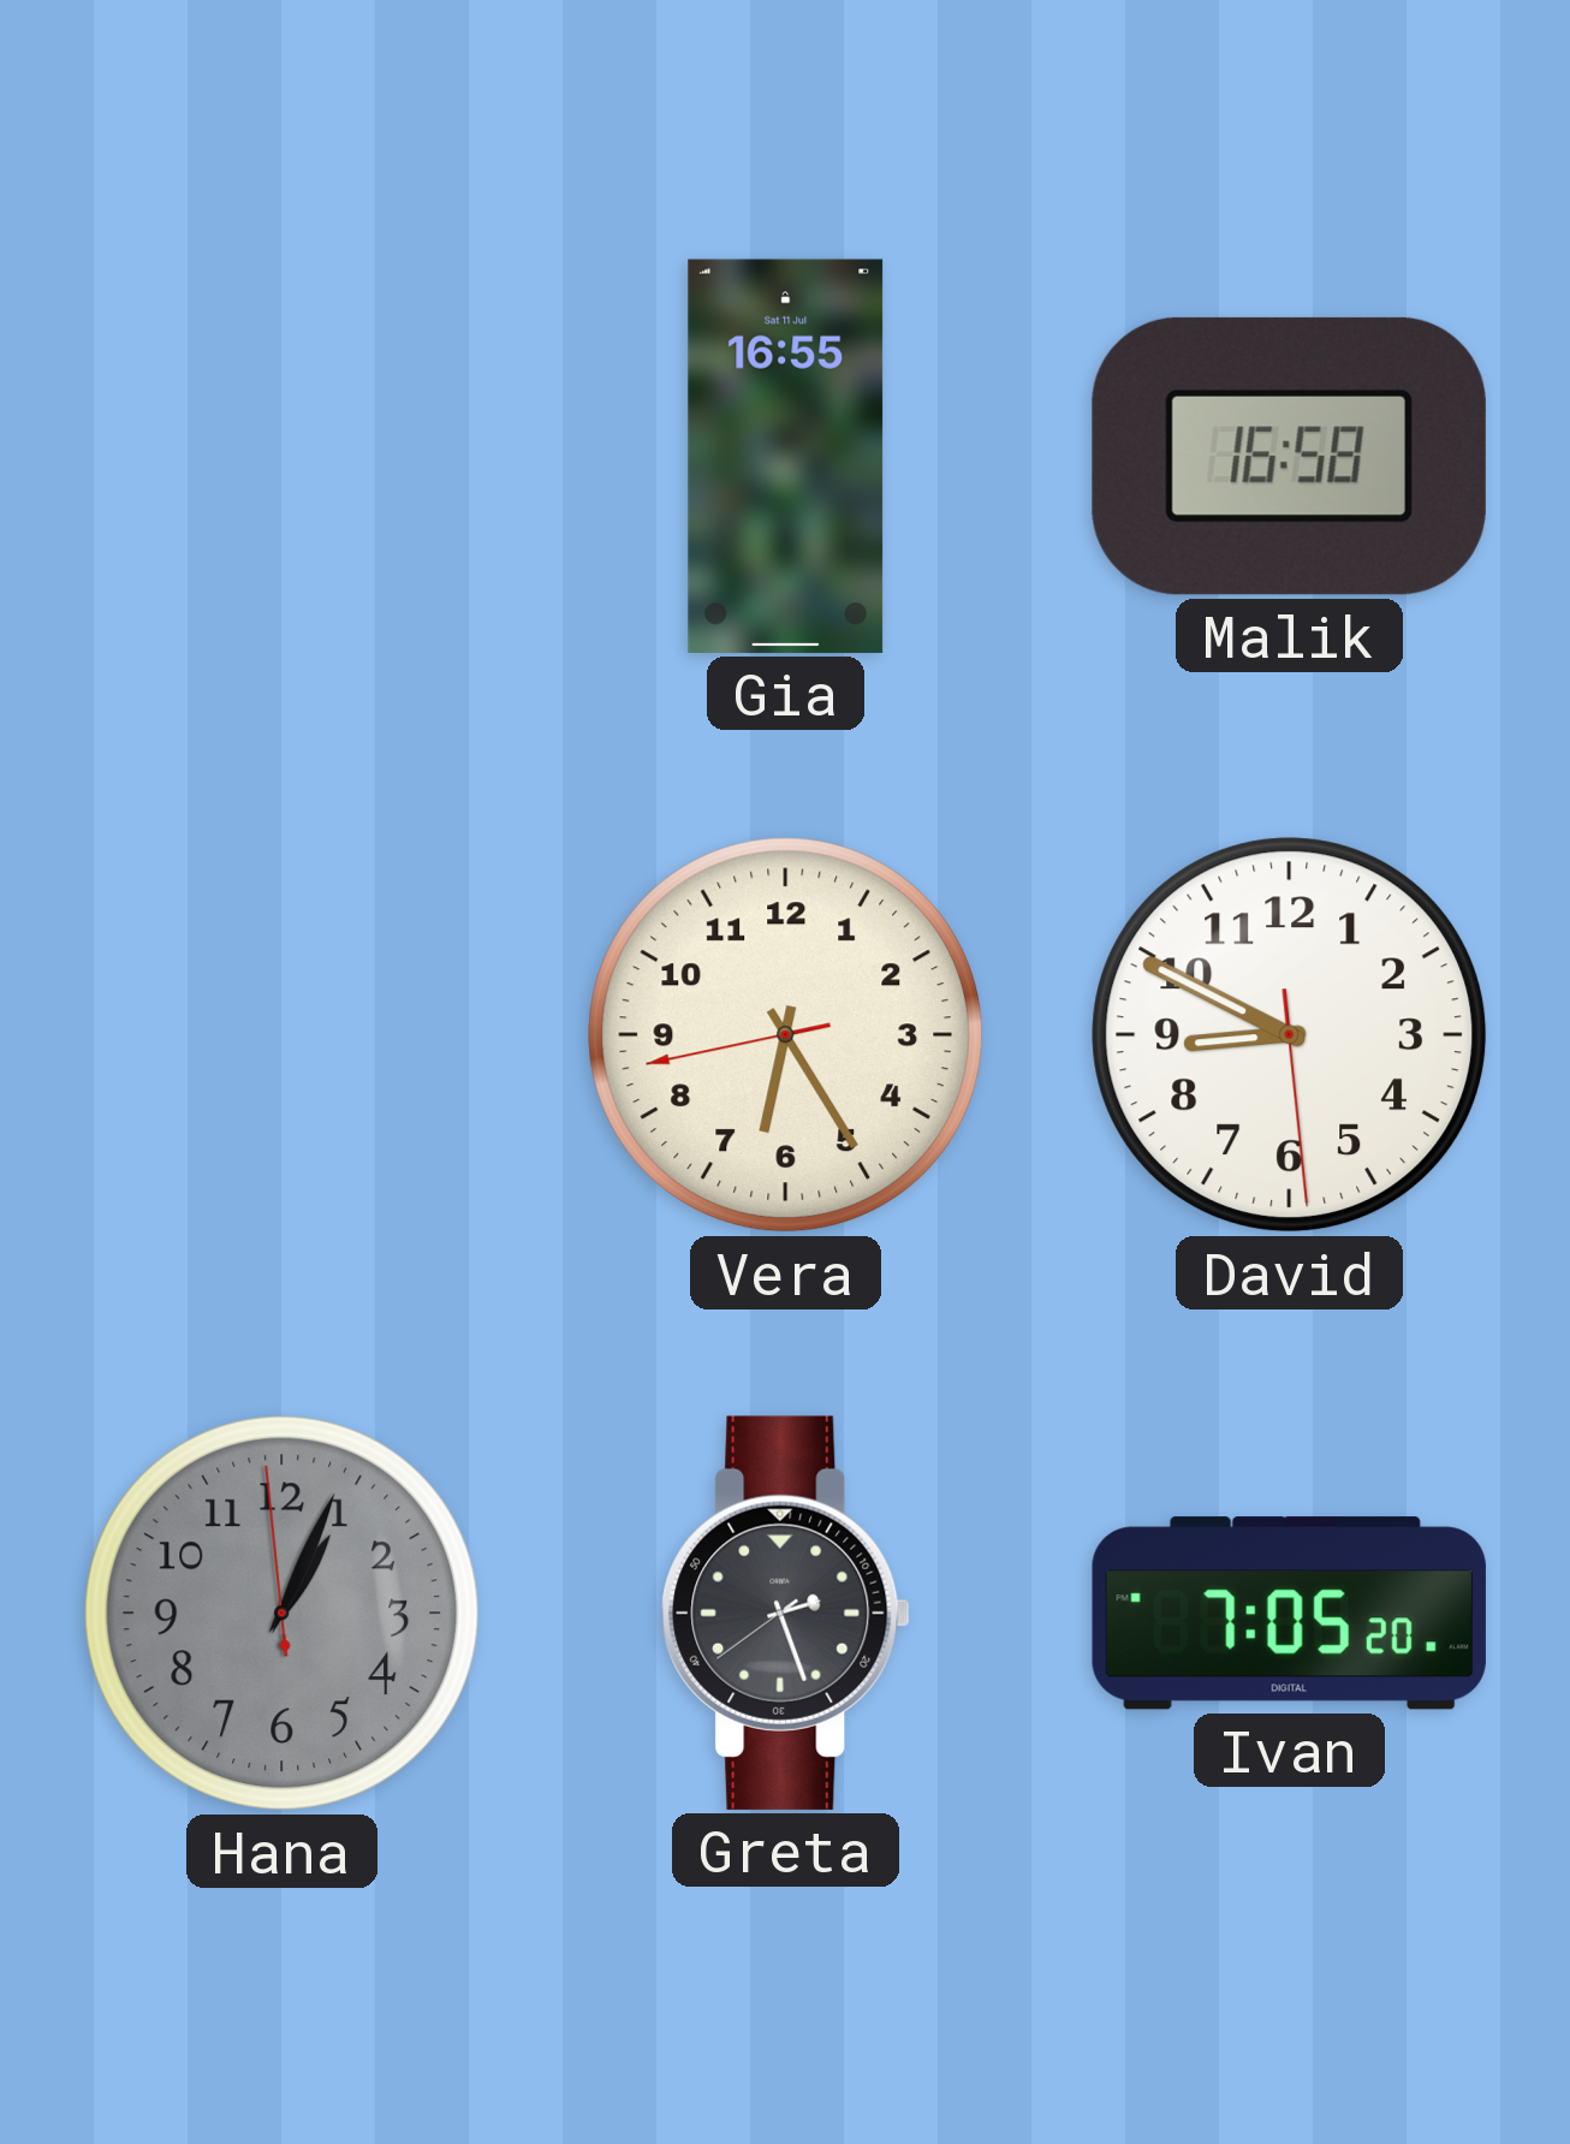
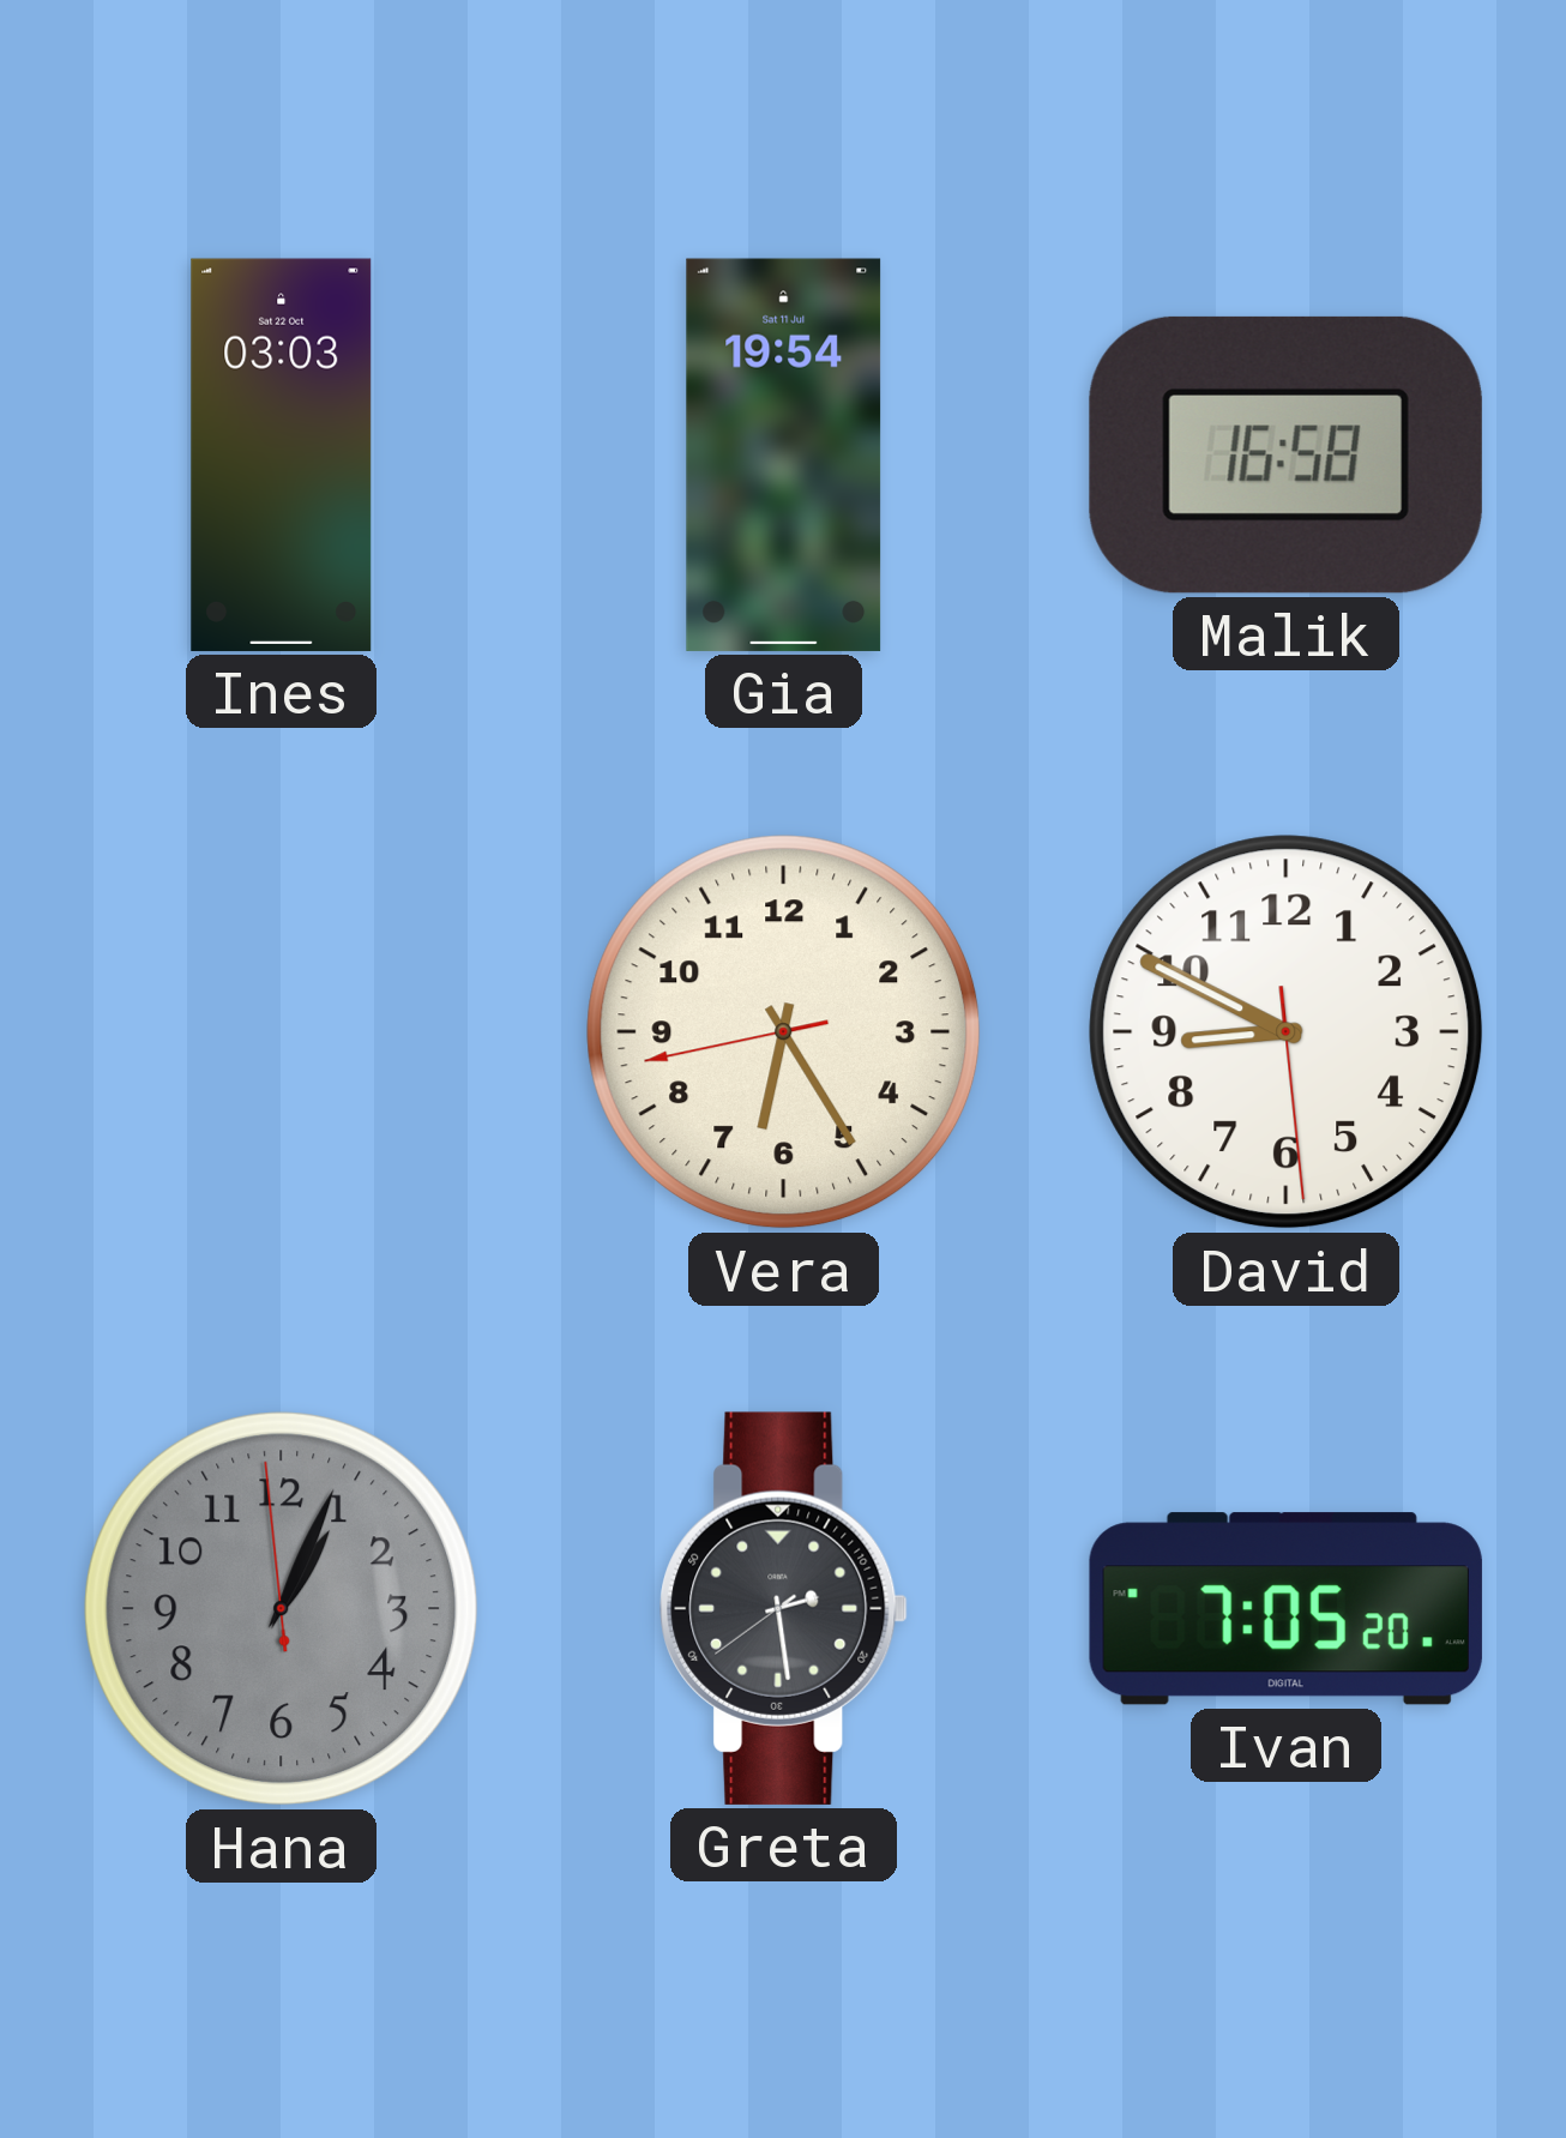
Ines: none -> 03:03
Gia: 16:55 -> 19:54
Greta: 2:26 -> 2:28
